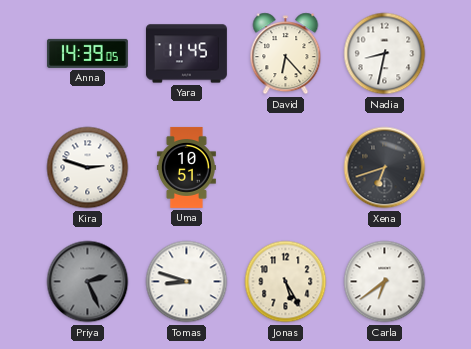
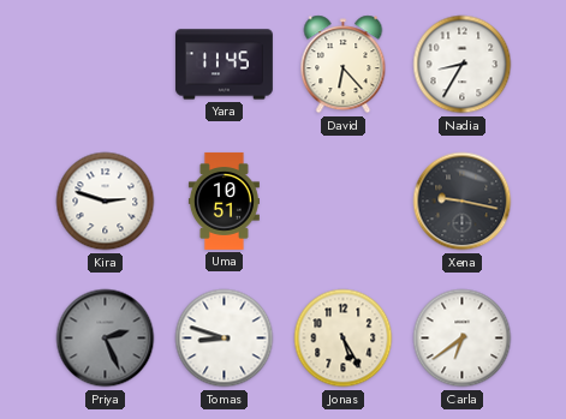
Anna: 14:39 -> none
Nadia: 8:32 -> 8:35
Xena: 6:42 -> 9:17
